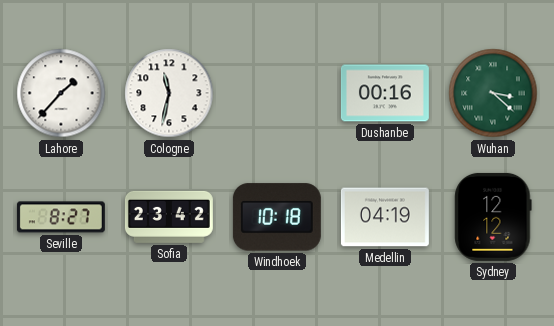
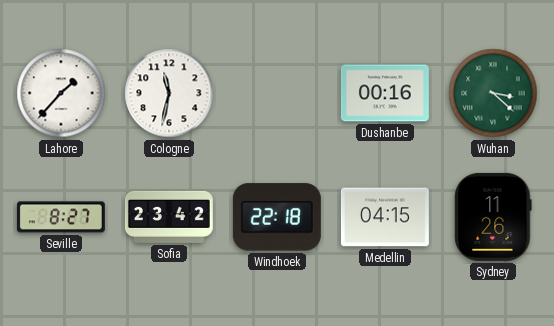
Windhoek: 10:18 -> 22:18
Medellin: 04:19 -> 04:15
Sydney: 12:12 -> 11:26
